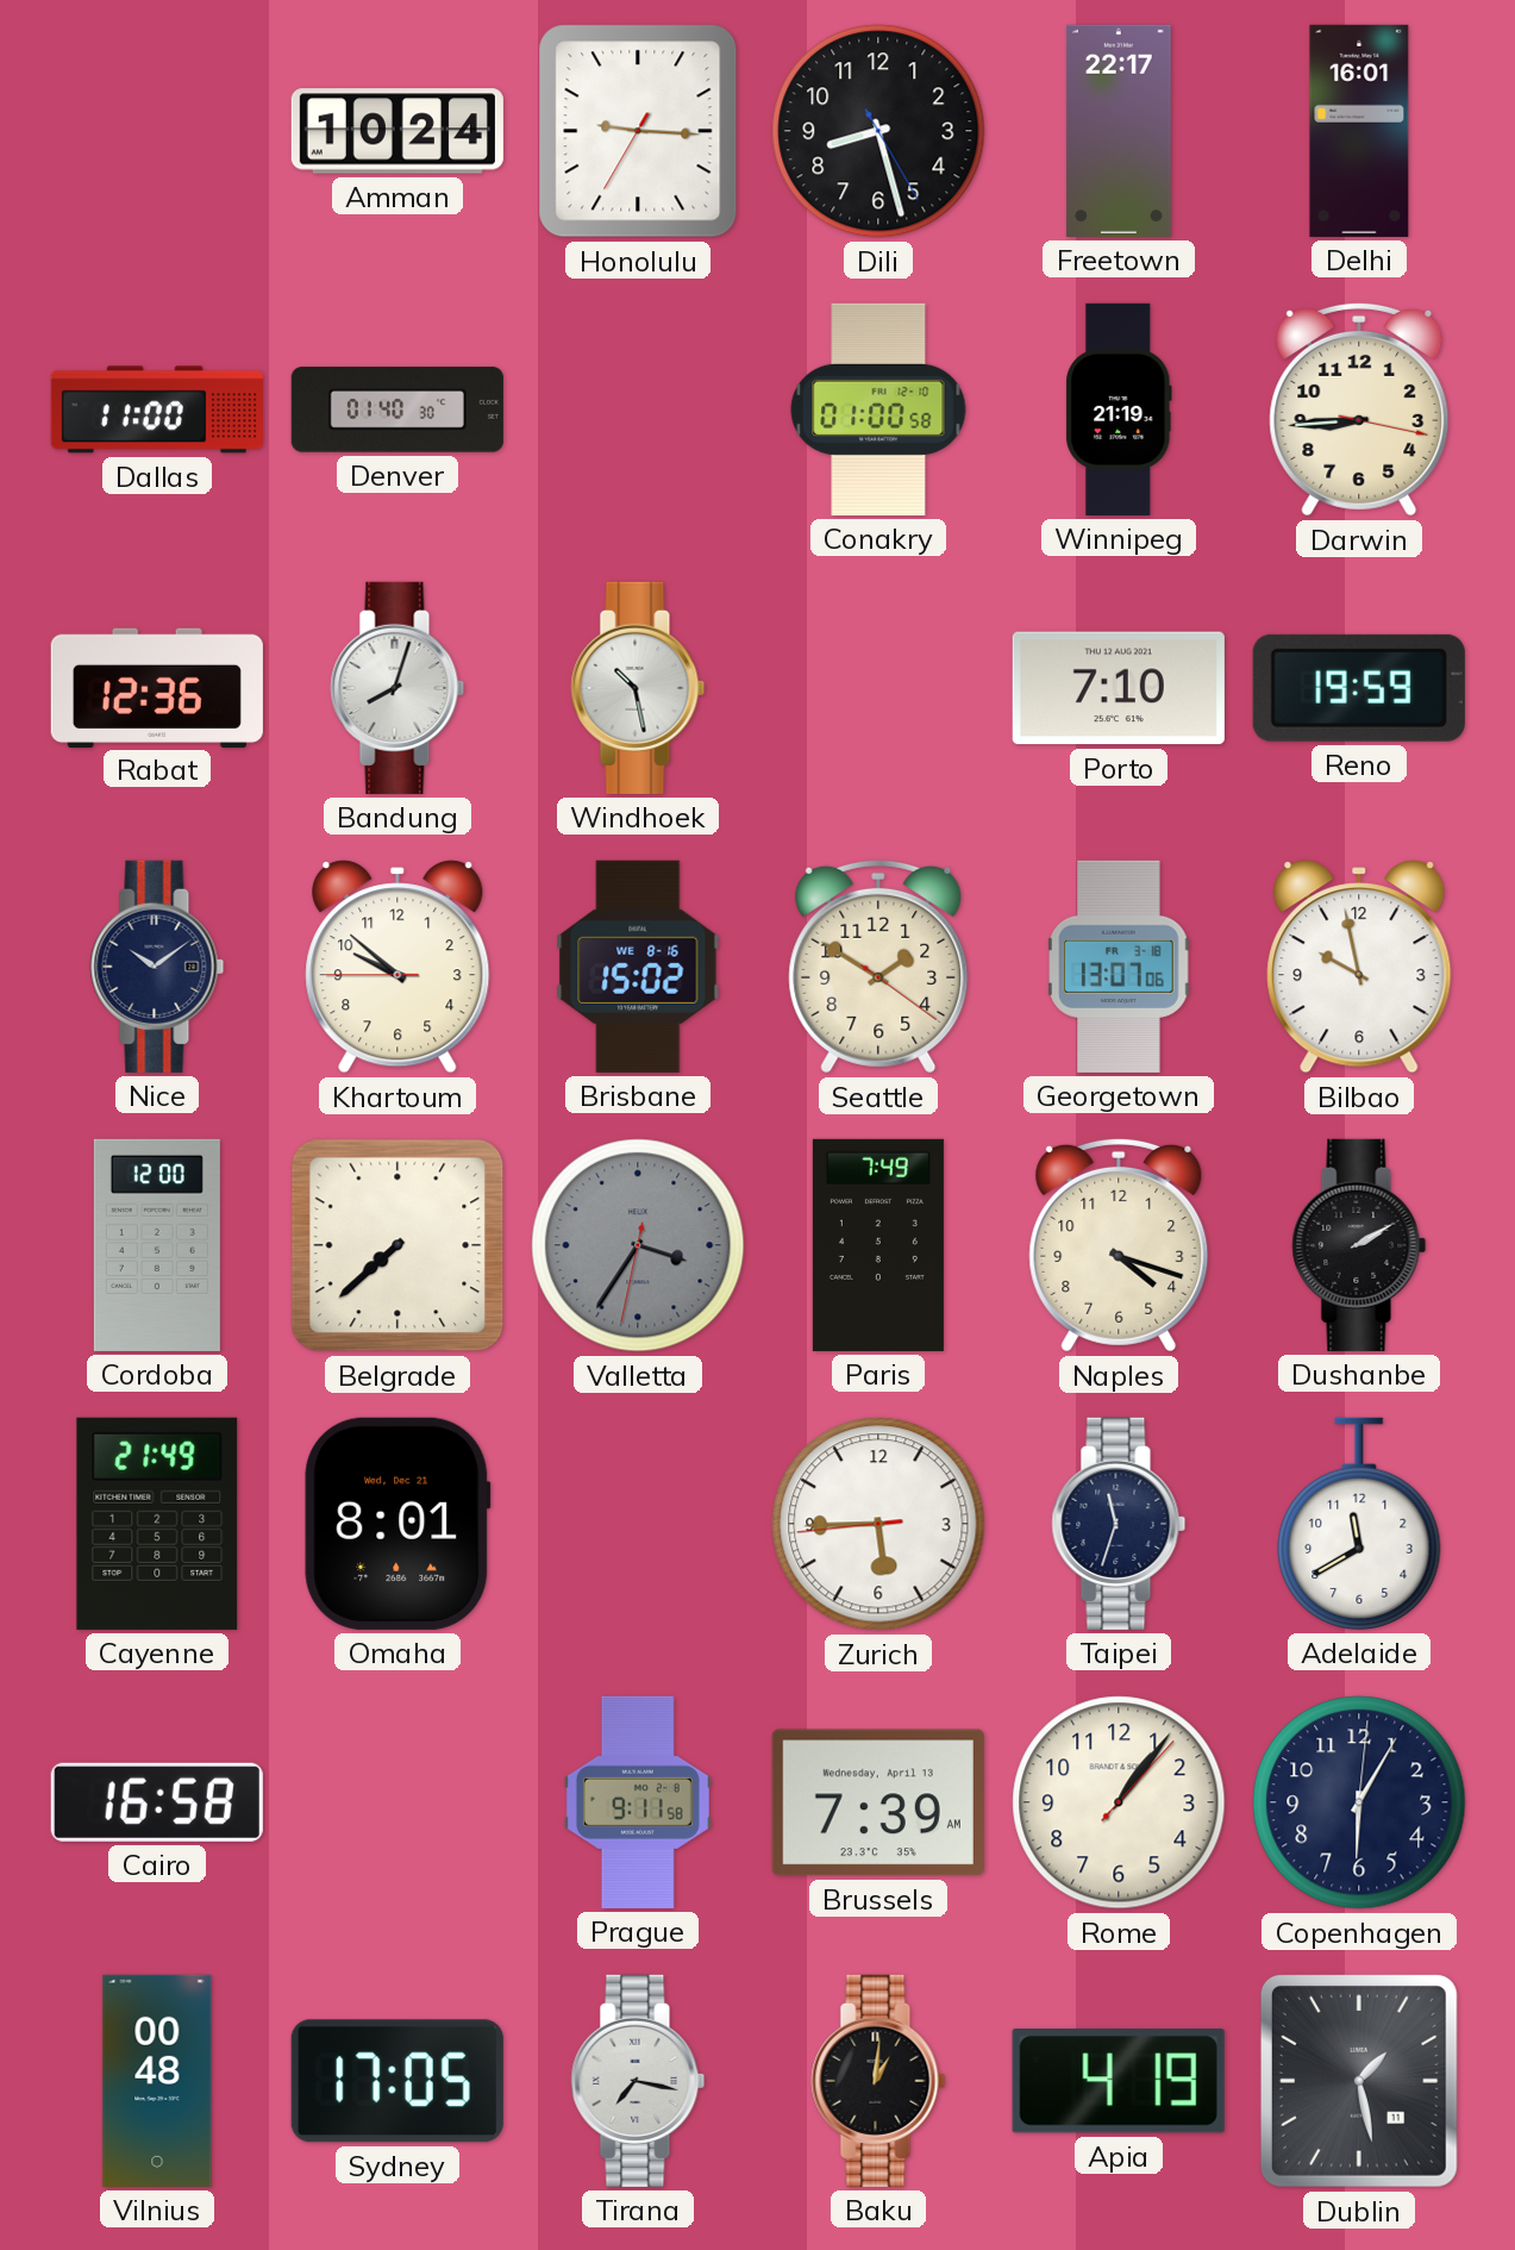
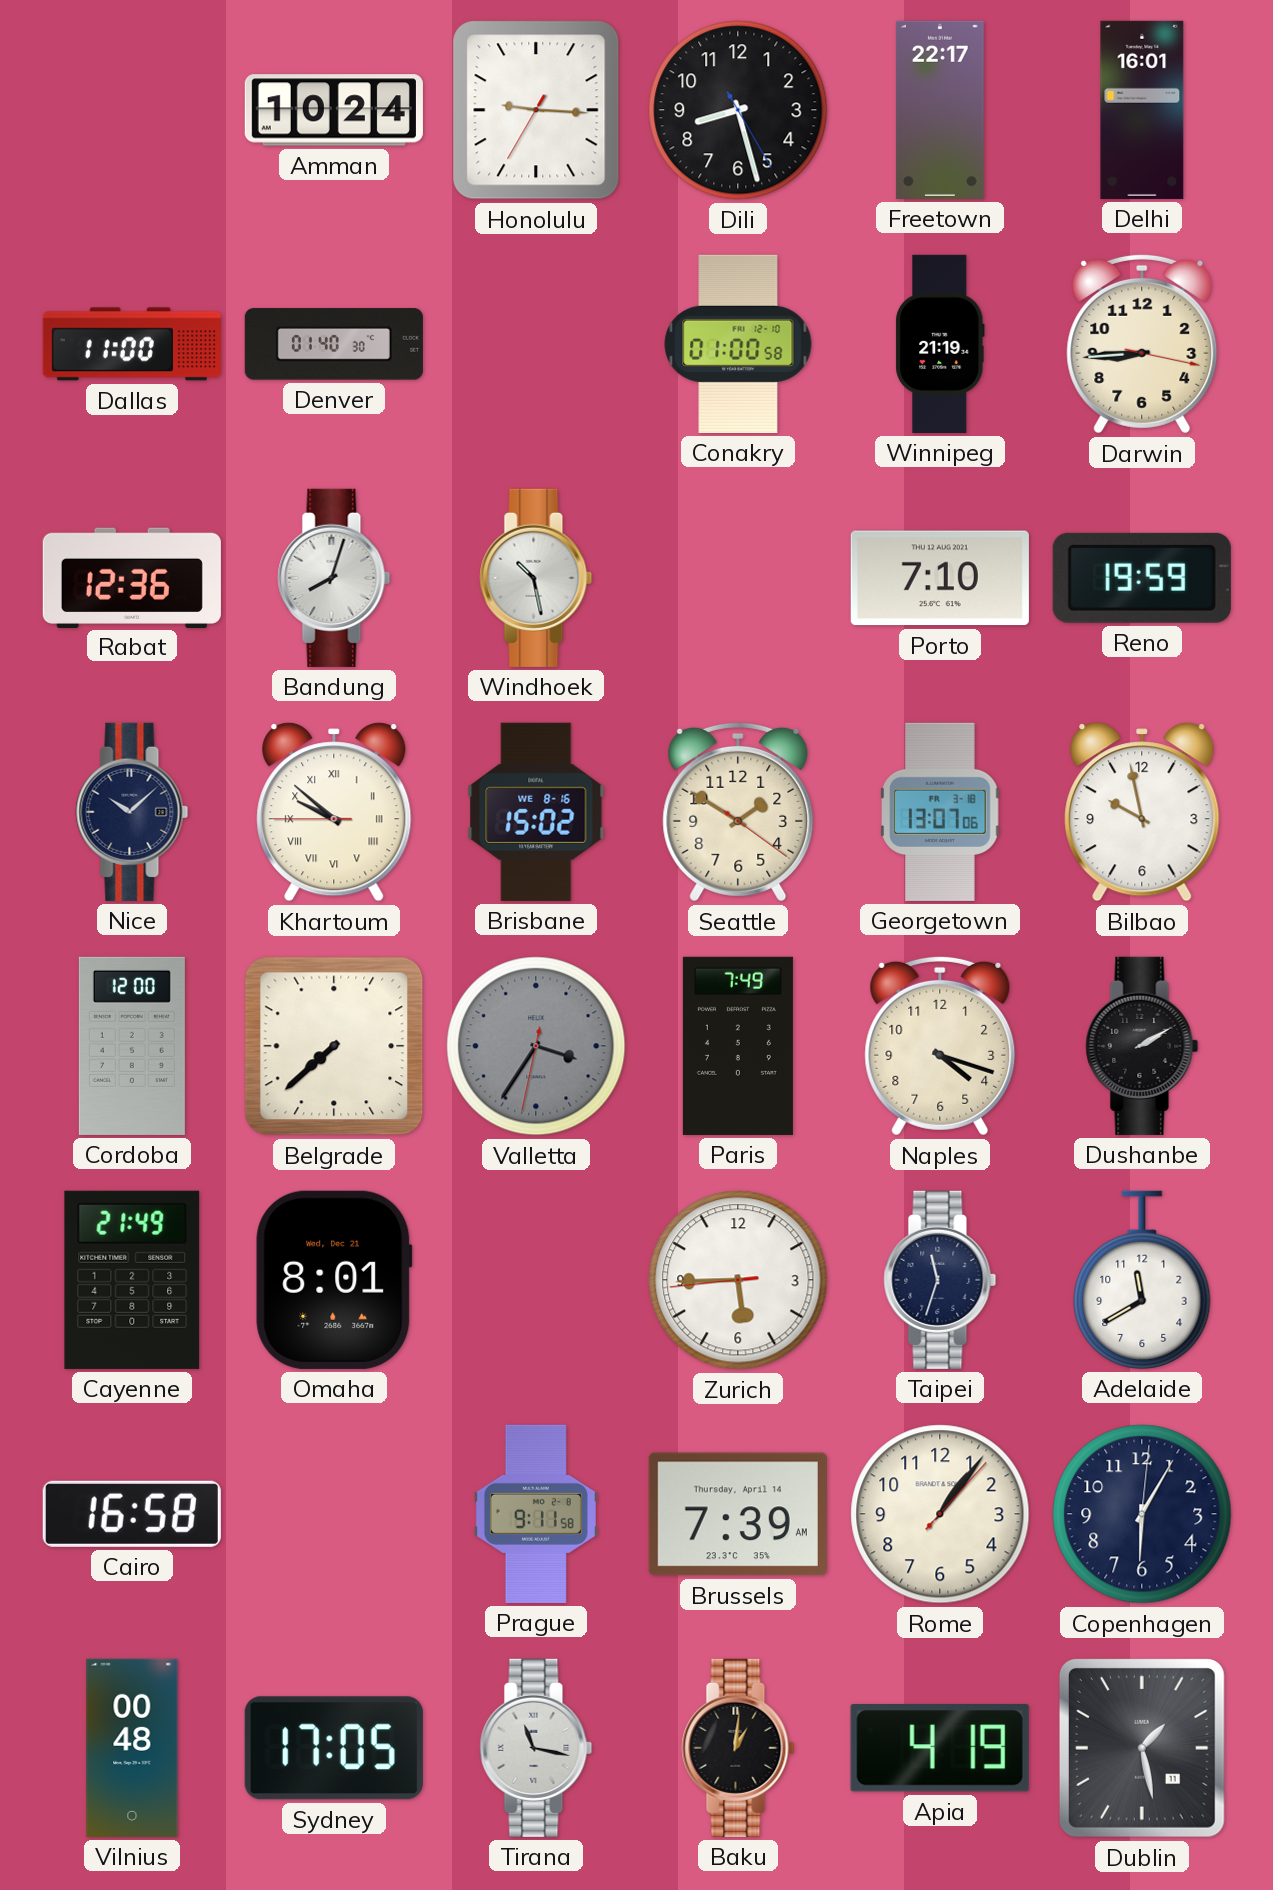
Nice: 10:09 -> 10:08
Khartoum numerals: Arabic -> Roman
Brussels date: Wednesday, April 13 -> Thursday, April 14
Tirana: 7:17 -> 11:17
